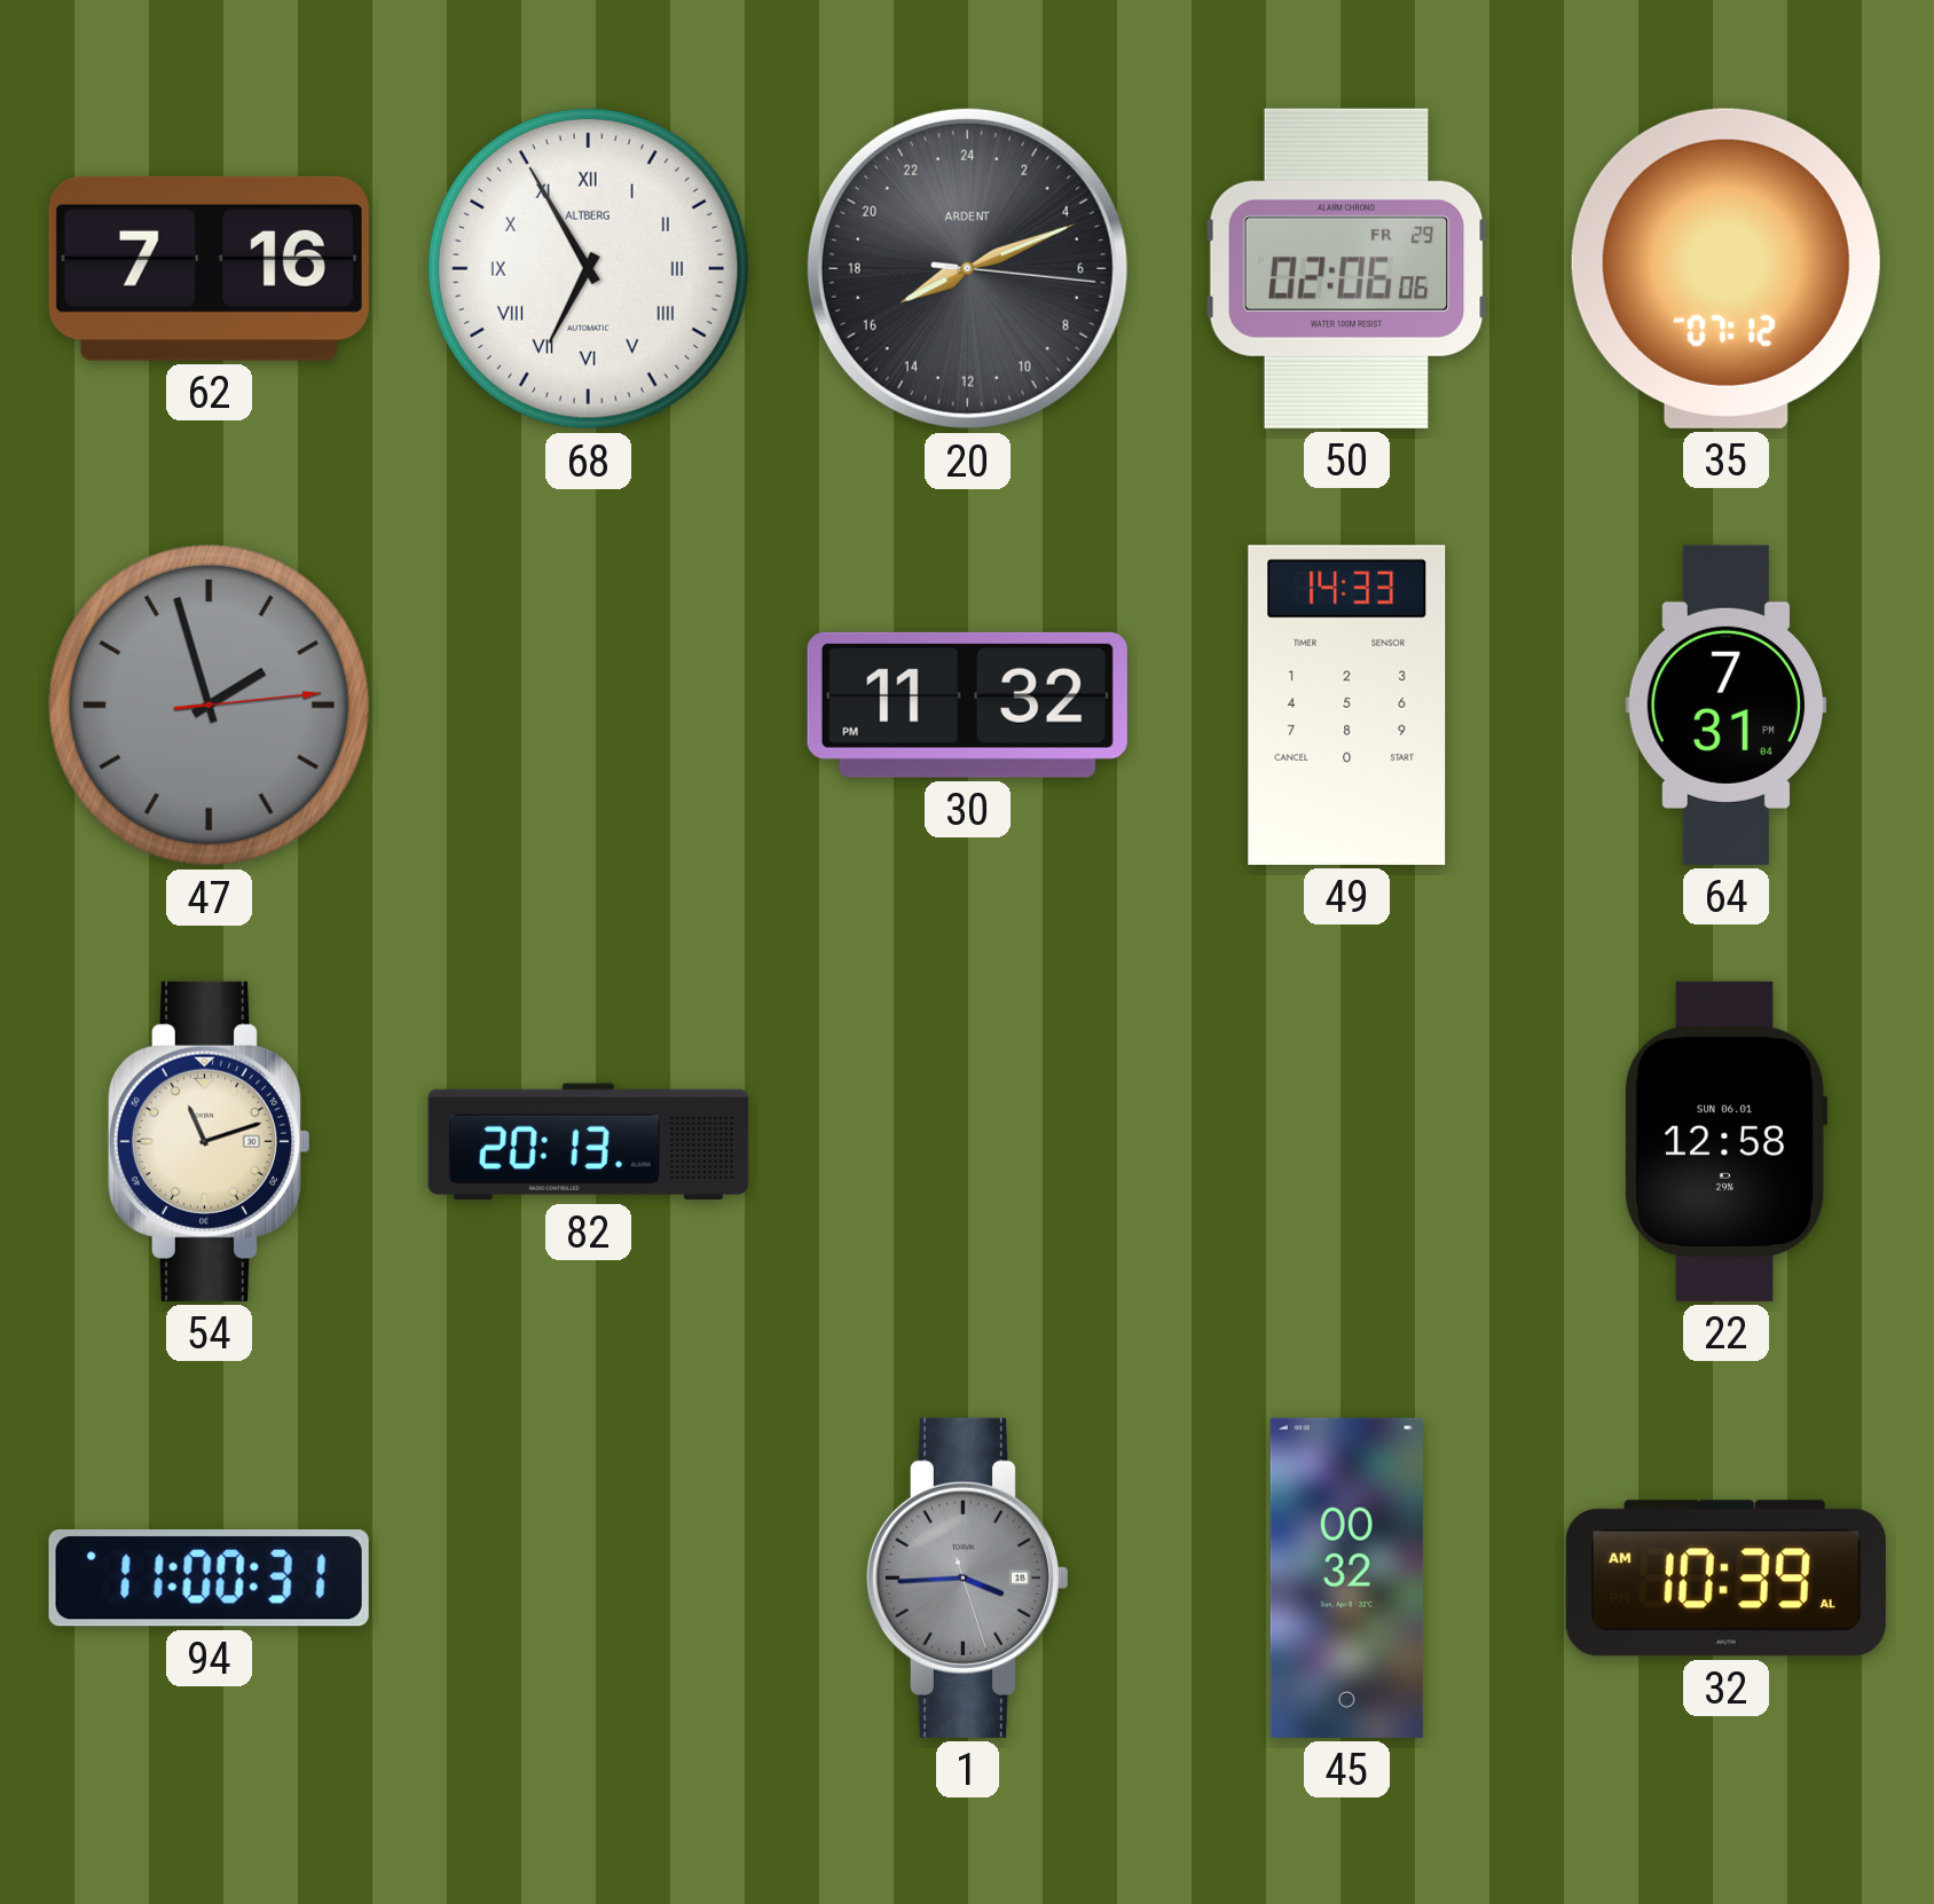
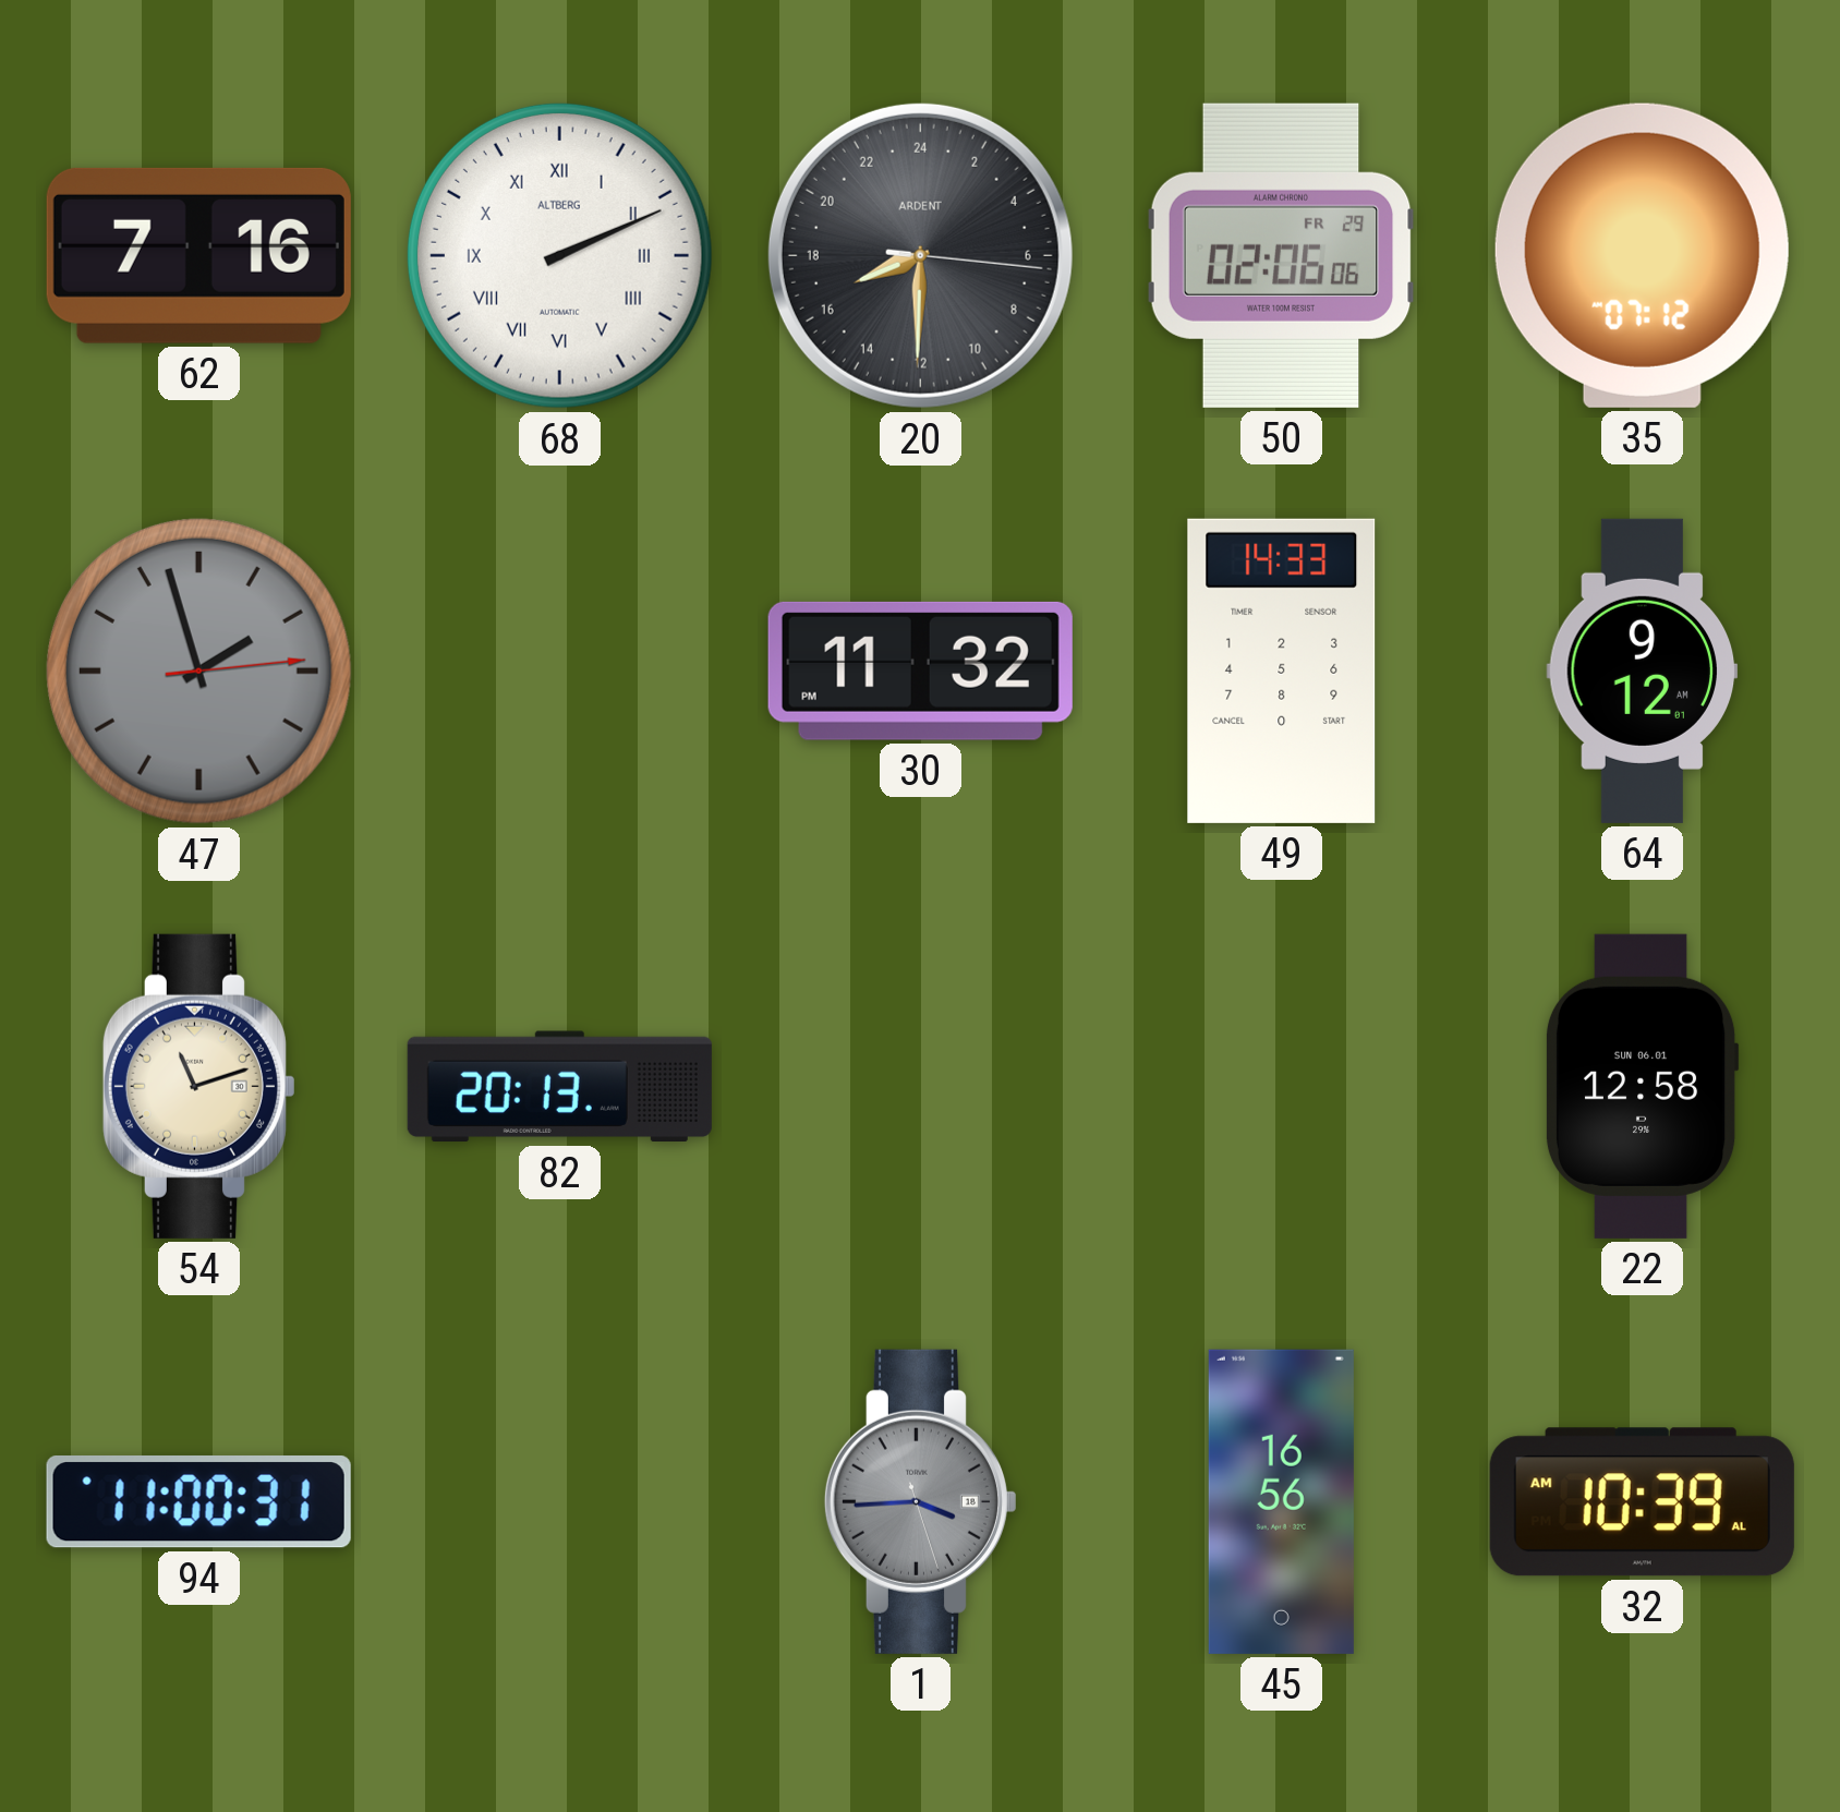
68: 6:55 -> 2:11
20: 16:11 -> 16:30
64: 7:31 -> 9:12
45: 00:32 -> 16:56
